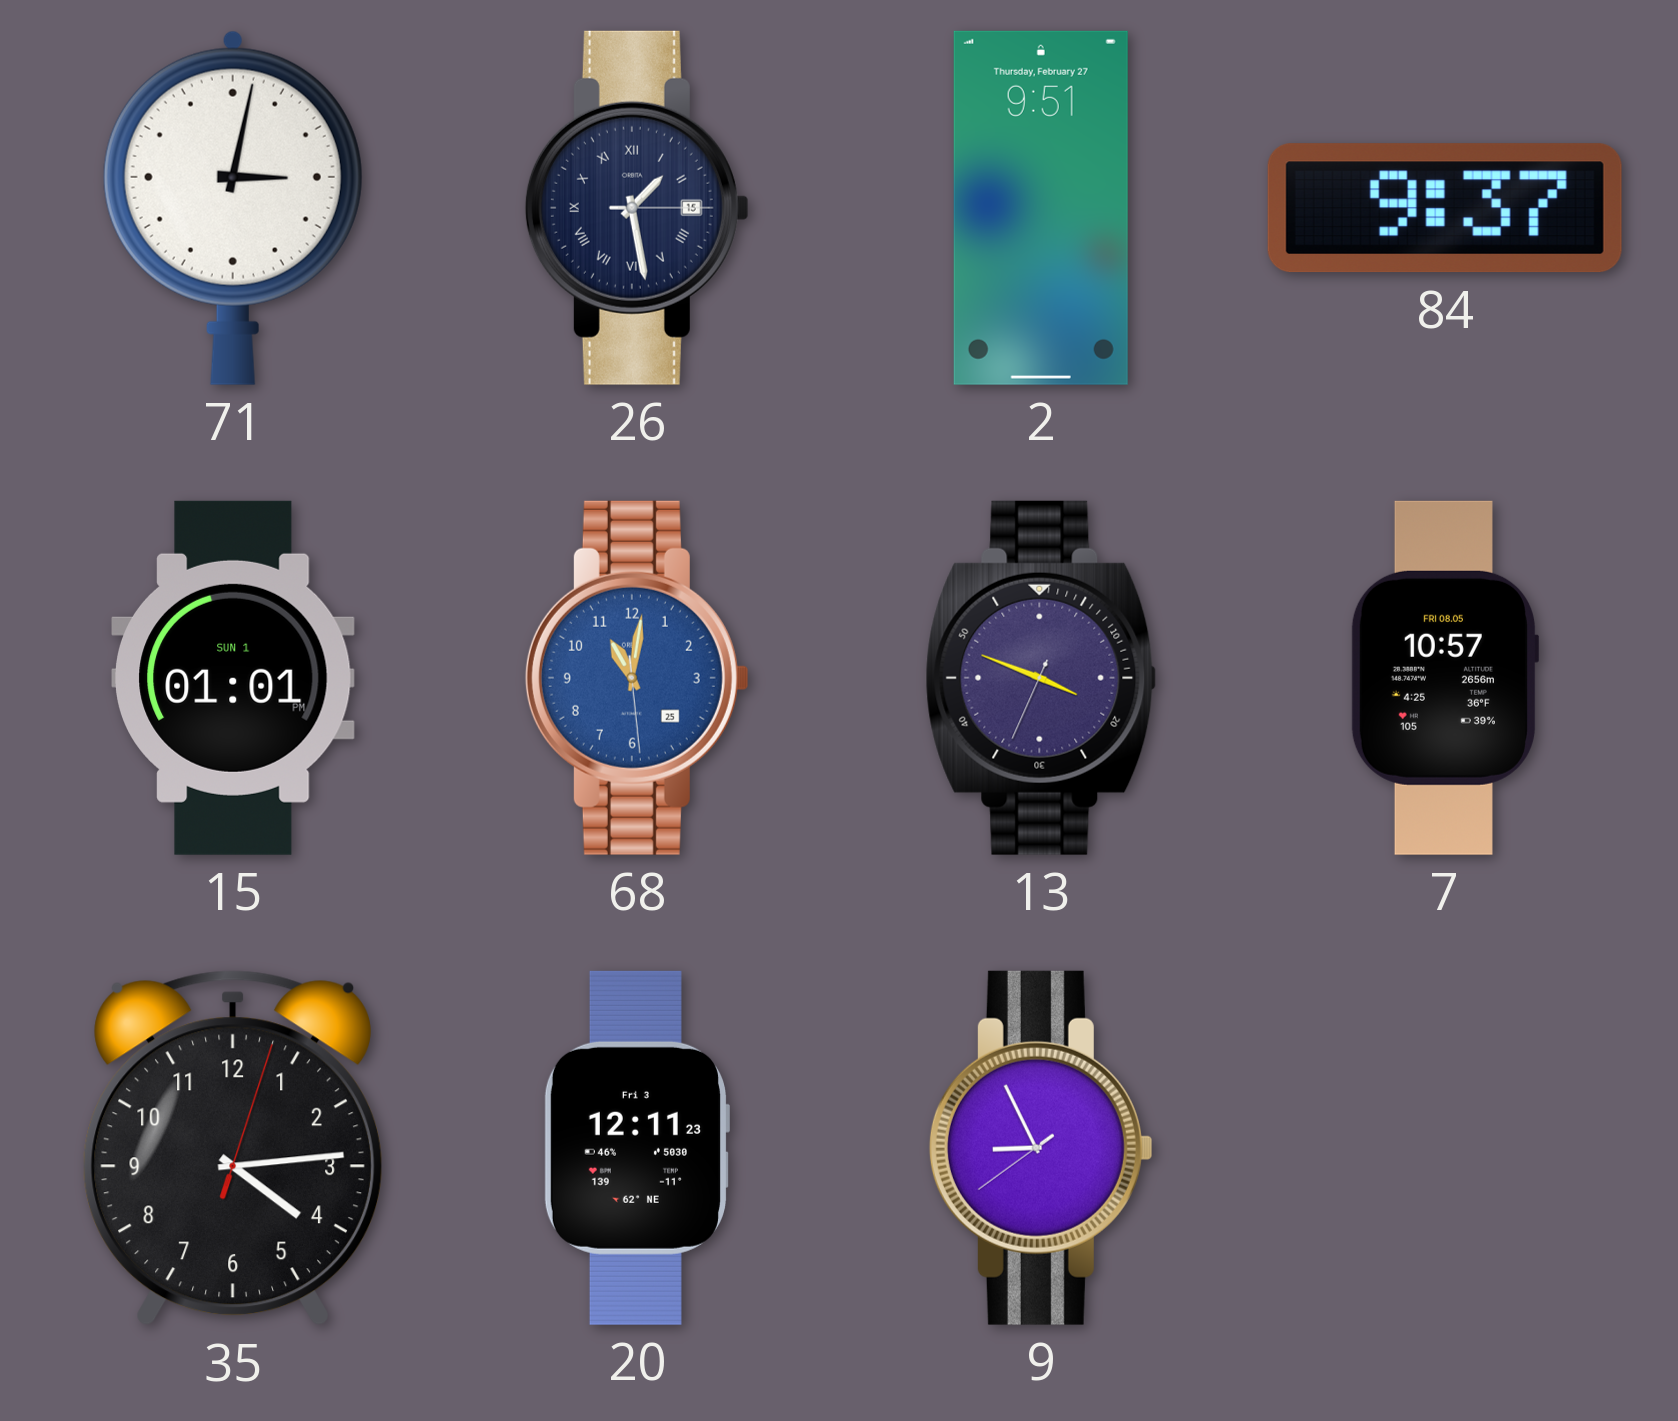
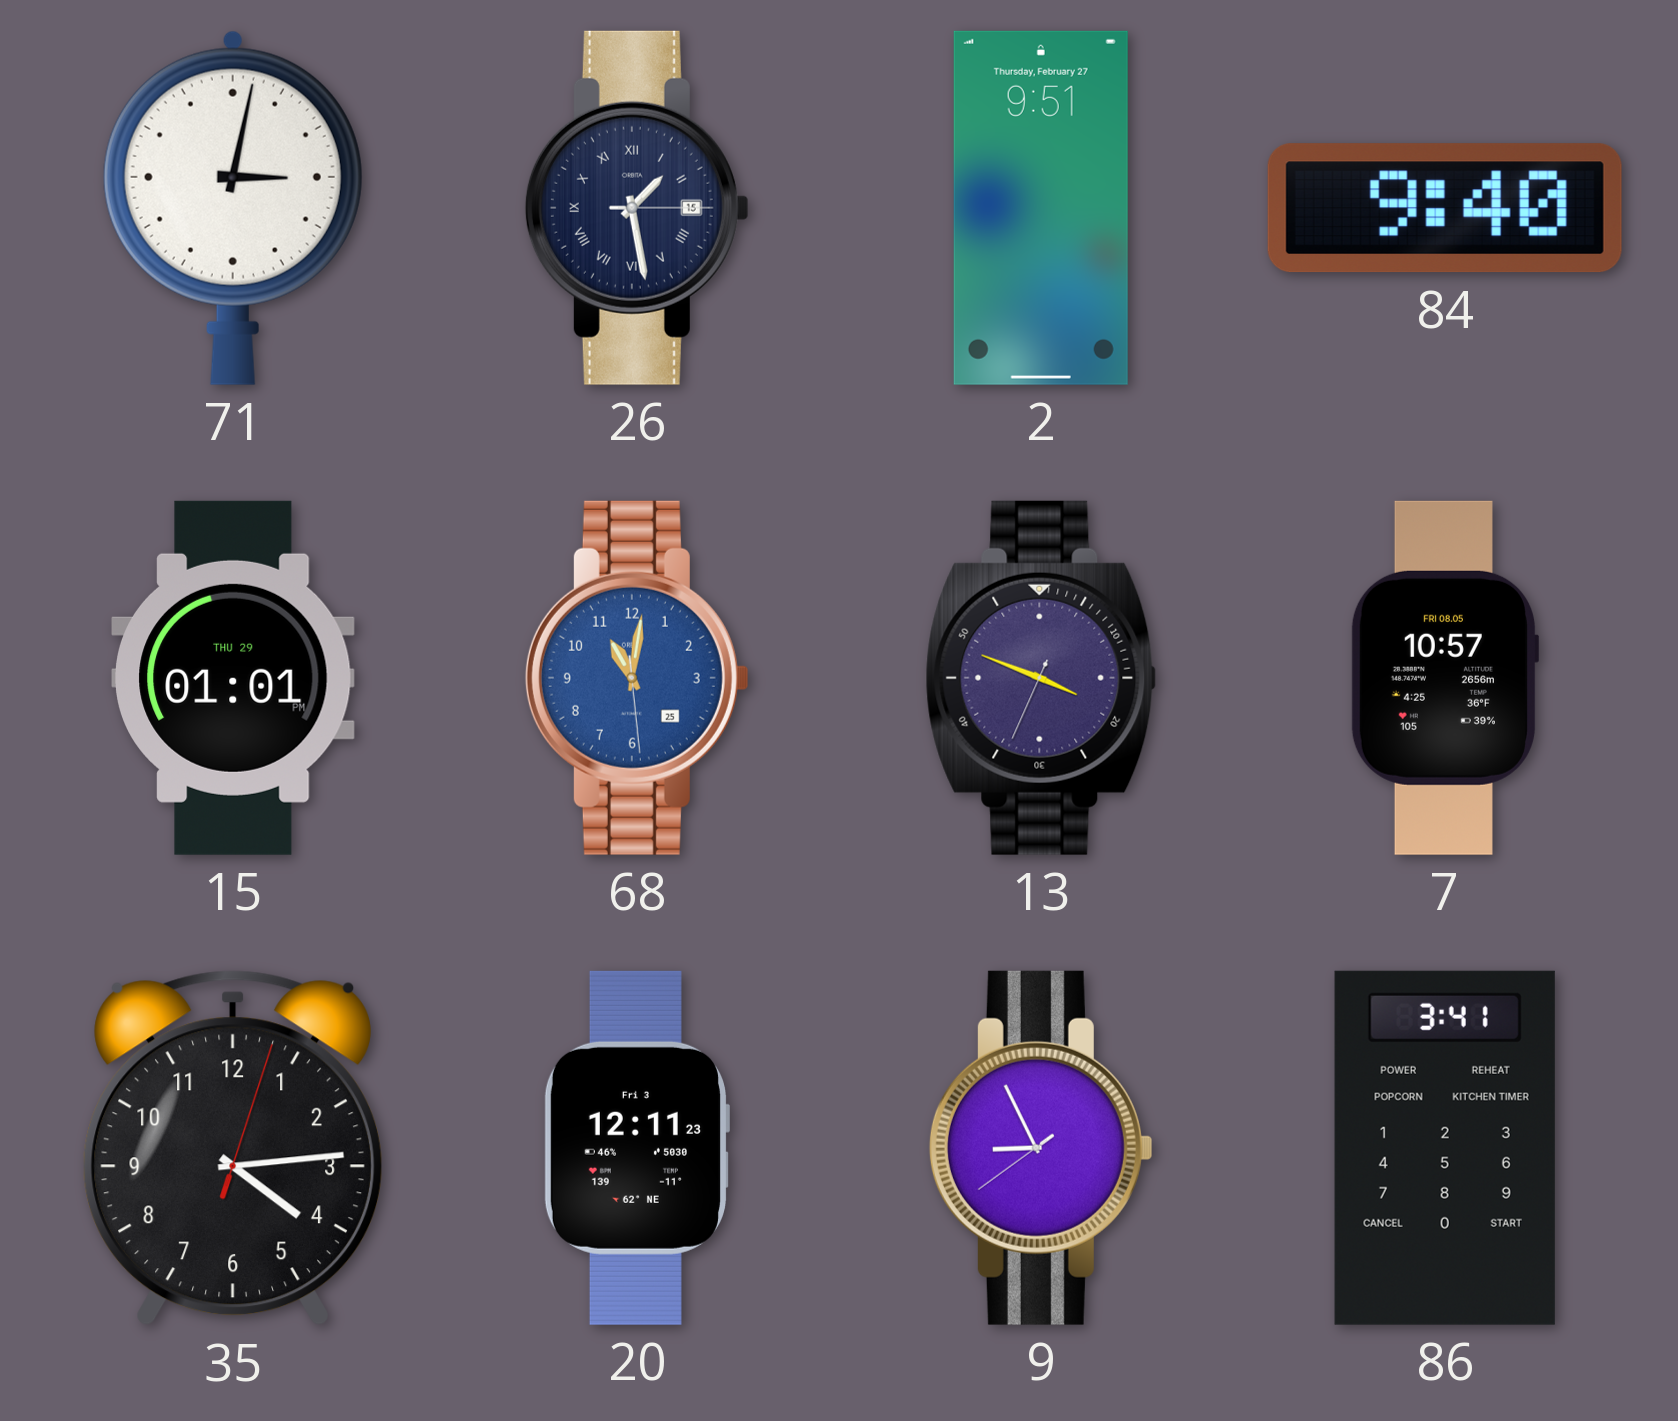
84: 9:37 -> 9:40
15 date: SUN 1 -> THU 29
86: none -> 3:41
